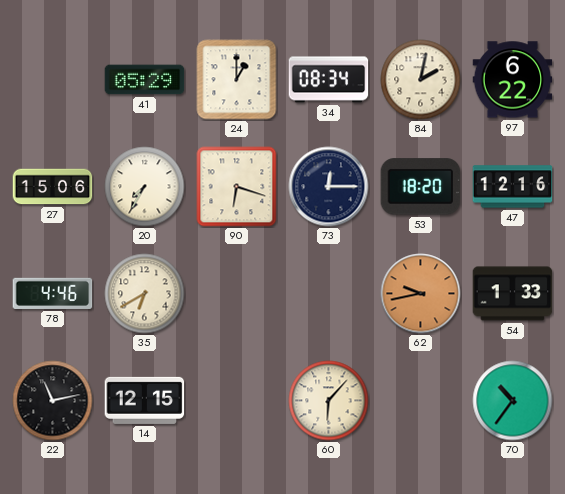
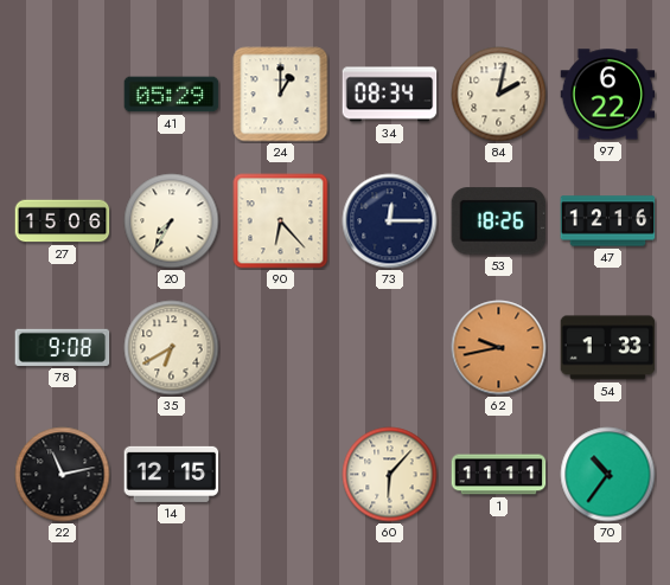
90: 6:18 -> 6:23
53: 18:20 -> 18:26
78: 4:46 -> 9:08
1: none -> 11:11
